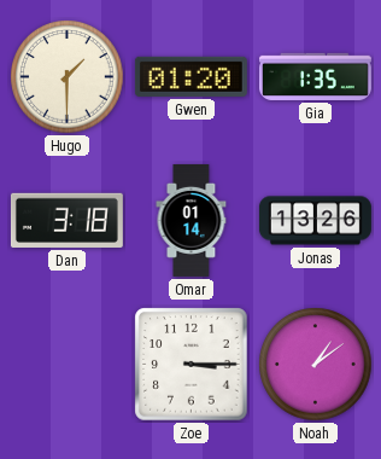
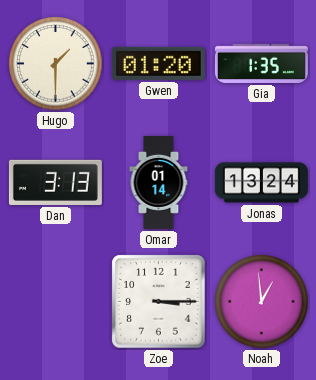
Dan: 3:18 -> 3:13
Jonas: 13:26 -> 13:24
Noah: 1:09 -> 12:59
